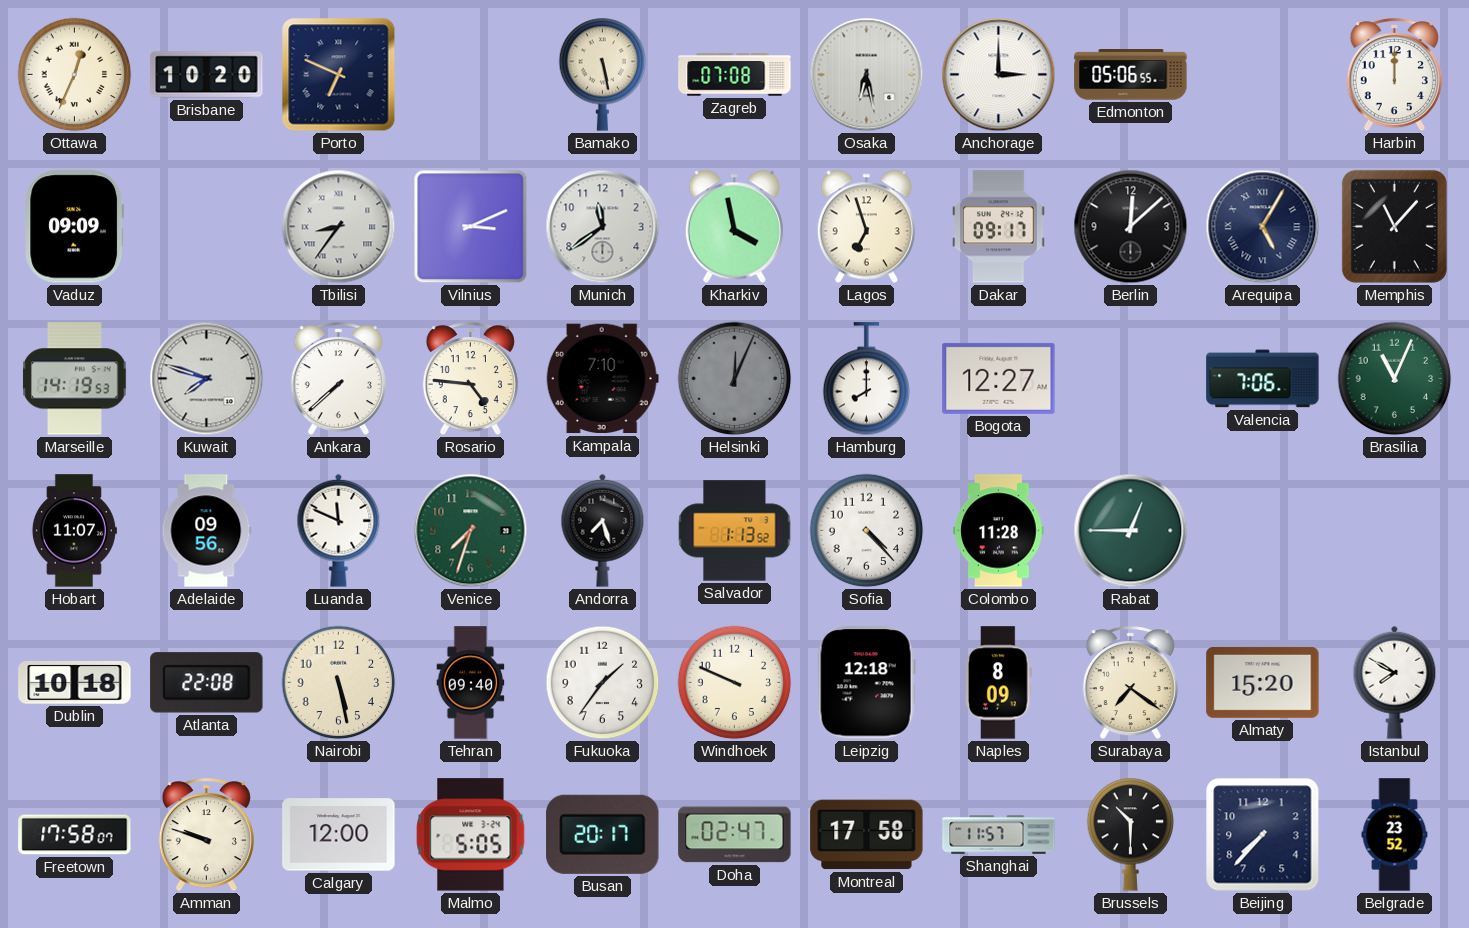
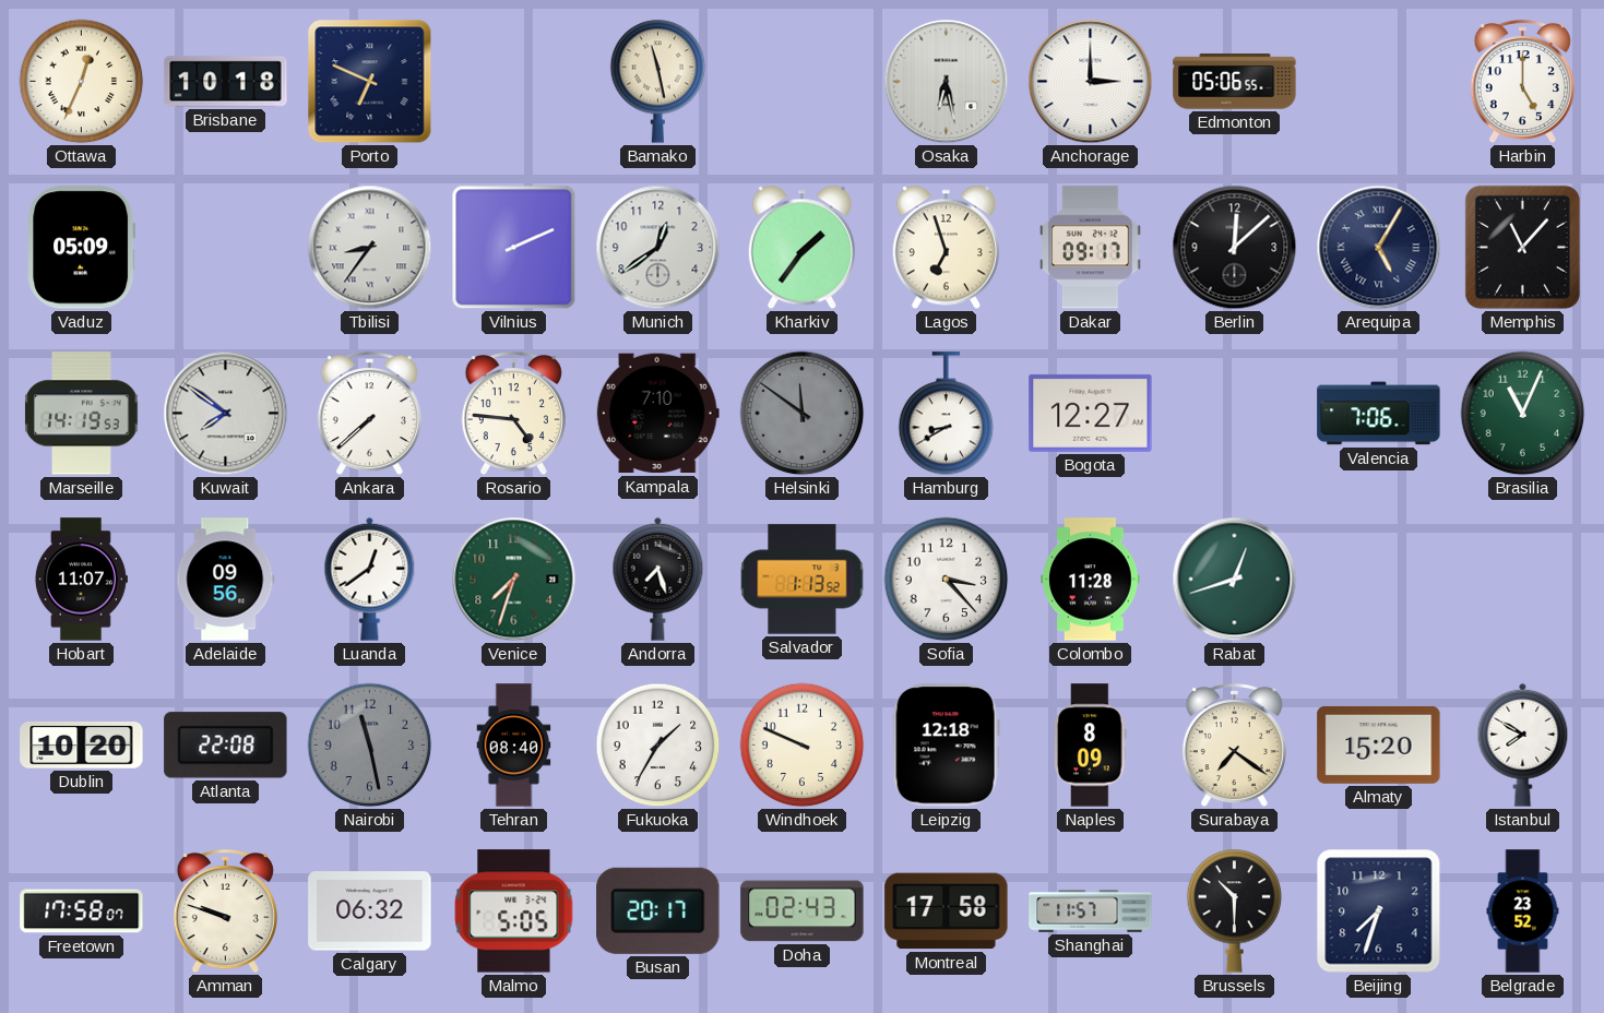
Brisbane: 10:20 -> 10:18
Bamako: 5:28 -> 11:28
Zagreb: 07:08 -> none
Harbin: 12:00 -> 5:00
Vaduz: 09:09 -> 05:09
Vilnius: 3:11 -> 2:11
Munich: 11:39 -> 12:39
Kharkiv: 3:58 -> 1:36
Kuwait: 7:48 -> 7:51
Helsinki: 12:04 -> 11:51
Hamburg: 8:00 -> 8:40
Luanda: 11:49 -> 12:39
Sofia: 4:23 -> 3:23
Rabat: 12:45 -> 12:42
Dublin: 10:18 -> 10:20
Nairobi: 5:28 -> 11:28
Nairobi dial: cream -> grey
Tehran: 09:40 -> 08:40
Fukuoka: 1:36 -> 1:35
Calgary: 12:00 -> 06:32
Doha: 02:47 -> 02:43
Beijing: 7:37 -> 7:33
